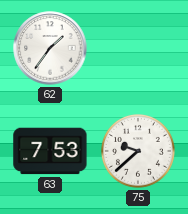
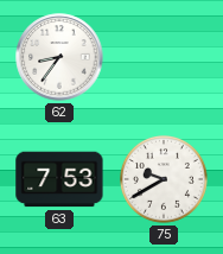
62: 1:36 -> 8:36
75: 9:38 -> 9:40
